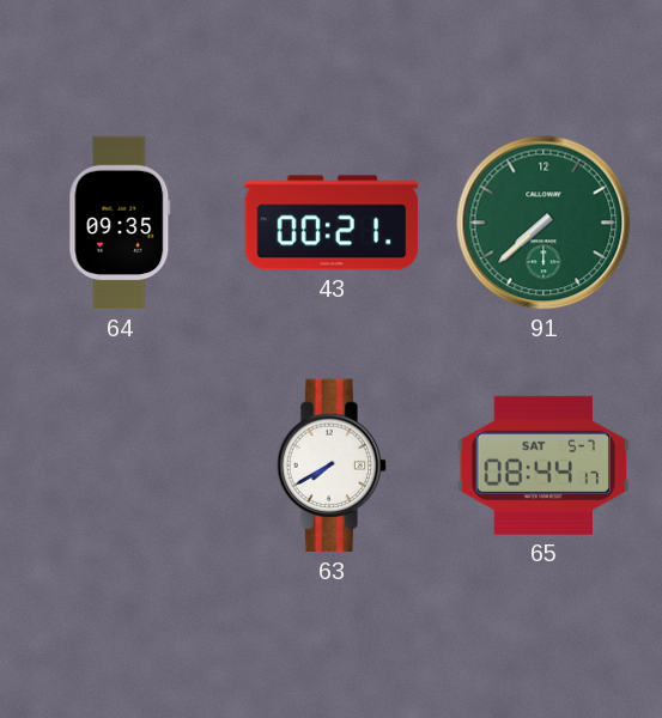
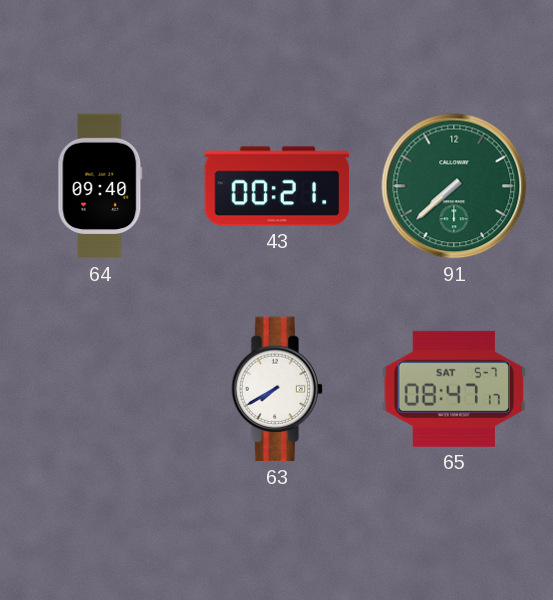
64: 09:35 -> 09:40
65: 08:44 -> 08:47
